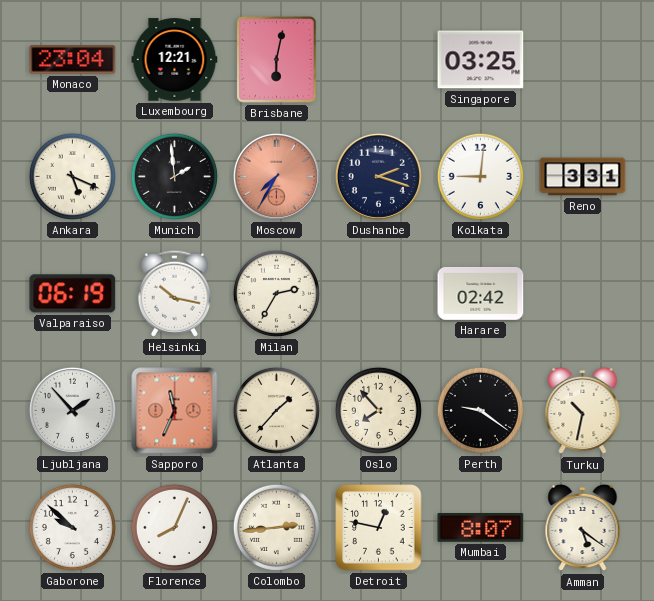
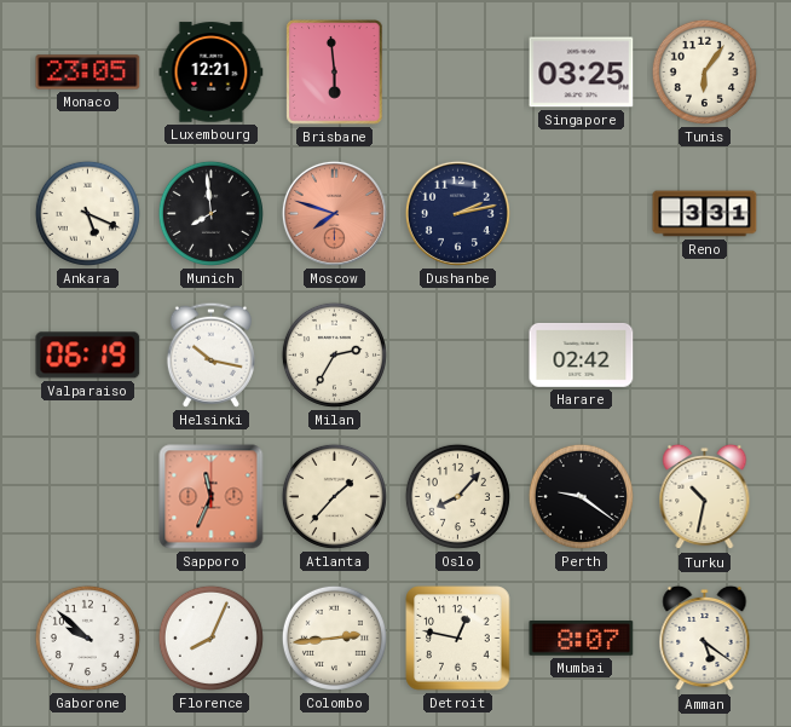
Monaco: 23:04 -> 23:05
Brisbane: 6:02 -> 5:59
Tunis: none -> 6:06
Munich: 1:59 -> 7:59
Moscow: 7:35 -> 7:48
Dushanbe: 2:18 -> 2:13
Kolkata: 9:01 -> none
Ljubljana: 1:53 -> none
Oslo: 7:53 -> 8:07
